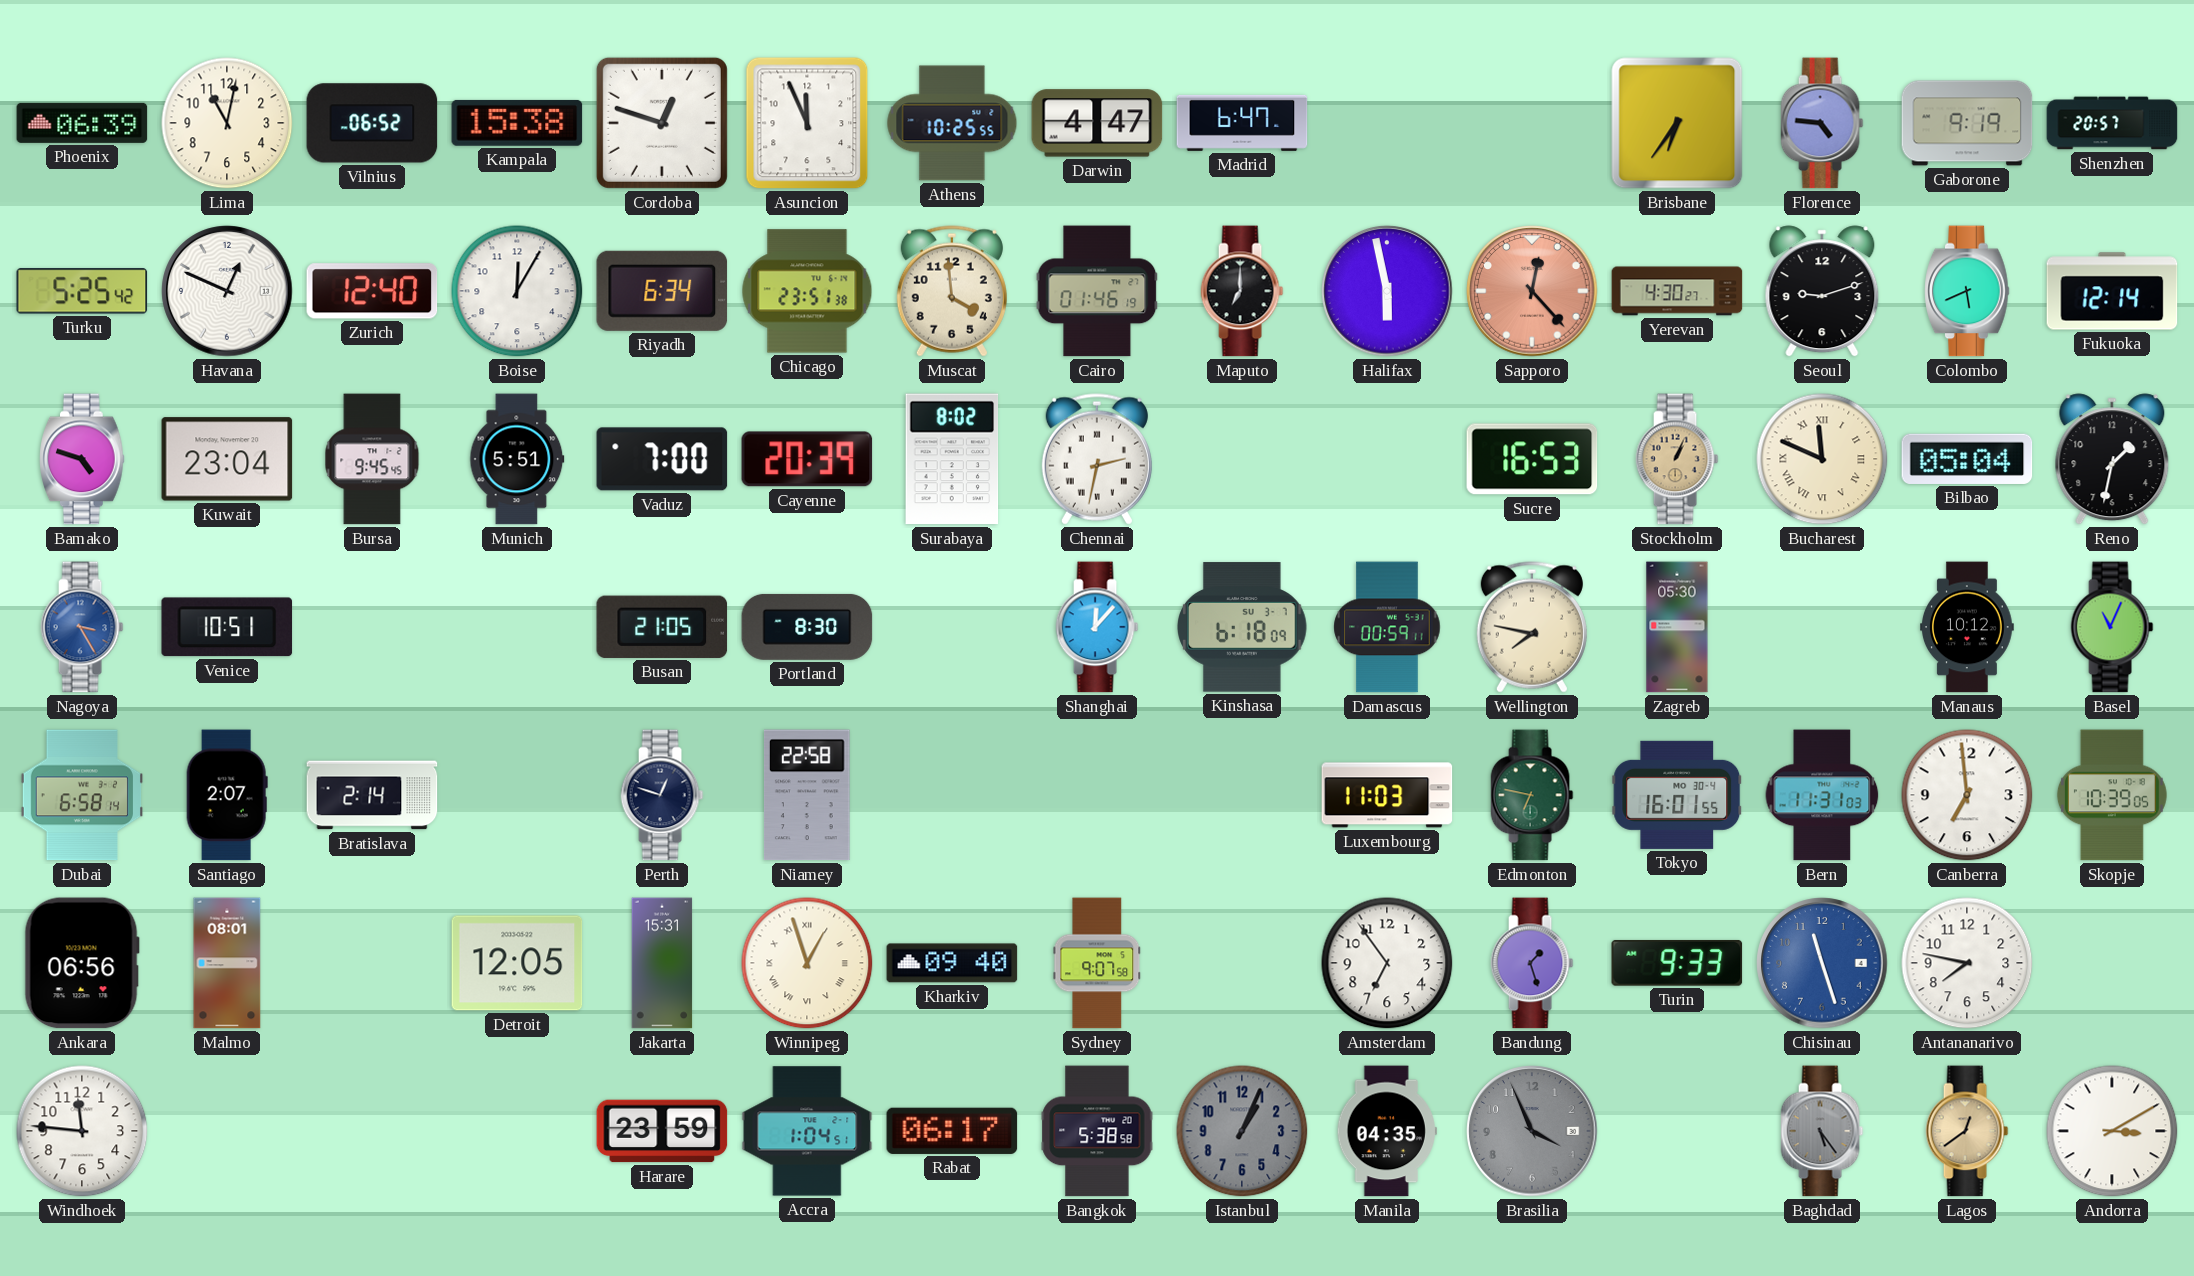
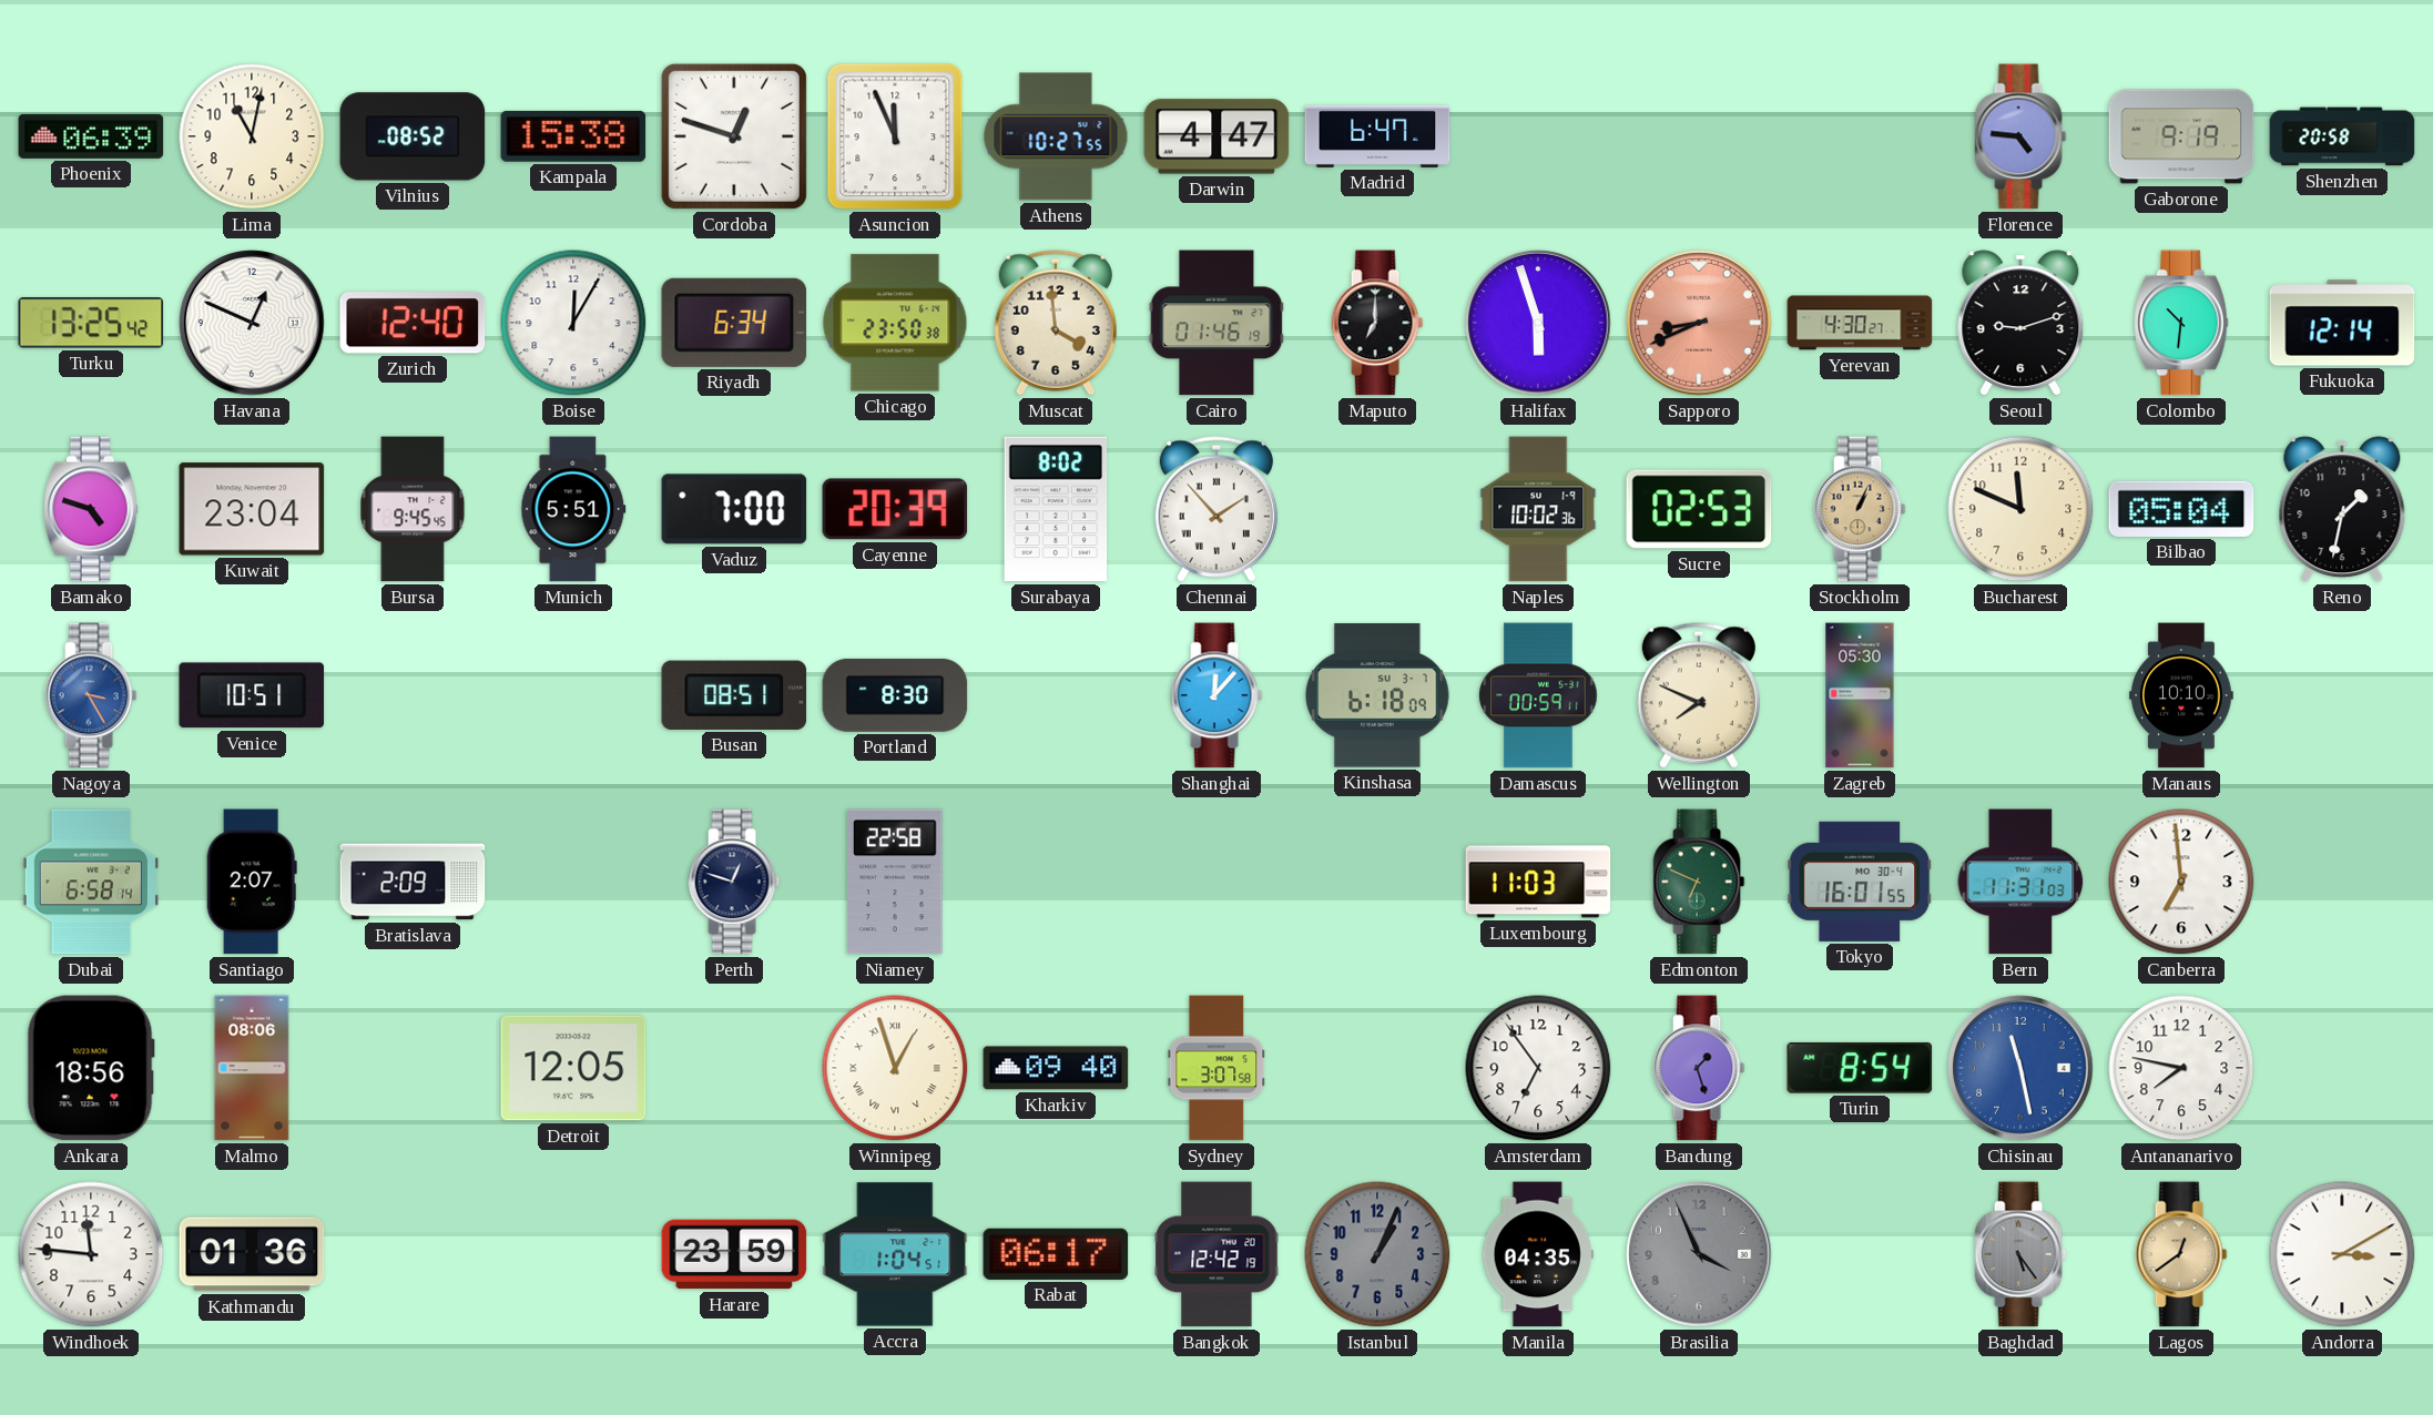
Vilnius: 06:52 -> 08:52
Athens: 10:25 -> 10:27
Brisbane: 6:36 -> none
Shenzhen: 20:57 -> 20:58
Turku: 5:25 -> 13:25
Chicago: 23:51 -> 23:50
Halifax: 5:58 -> 5:57
Sapporo: 12:23 -> 8:41
Colombo: 5:41 -> 10:31
Chennai: 2:32 -> 1:53
Naples: none -> 10:02
Sucre: 16:53 -> 02:53
Bucharest numerals: Roman -> Arabic
Busan: 21:05 -> 08:51
Wellington: 7:47 -> 7:49
Manaus: 10:12 -> 10:10
Basel: 11:04 -> none
Bratislava: 2:14 -> 2:09
Edmonton: 6:47 -> 6:49
Skopje: 10:39 -> none
Ankara: 06:56 -> 18:56
Malmo: 08:01 -> 08:06
Jakarta: 15:31 -> none
Sydney: 9:07 -> 3:07
Turin: 9:33 -> 8:54
Chisinau: 11:27 -> 11:28
Kathmandu: none -> 01:36
Bangkok: 5:38 -> 12:42
